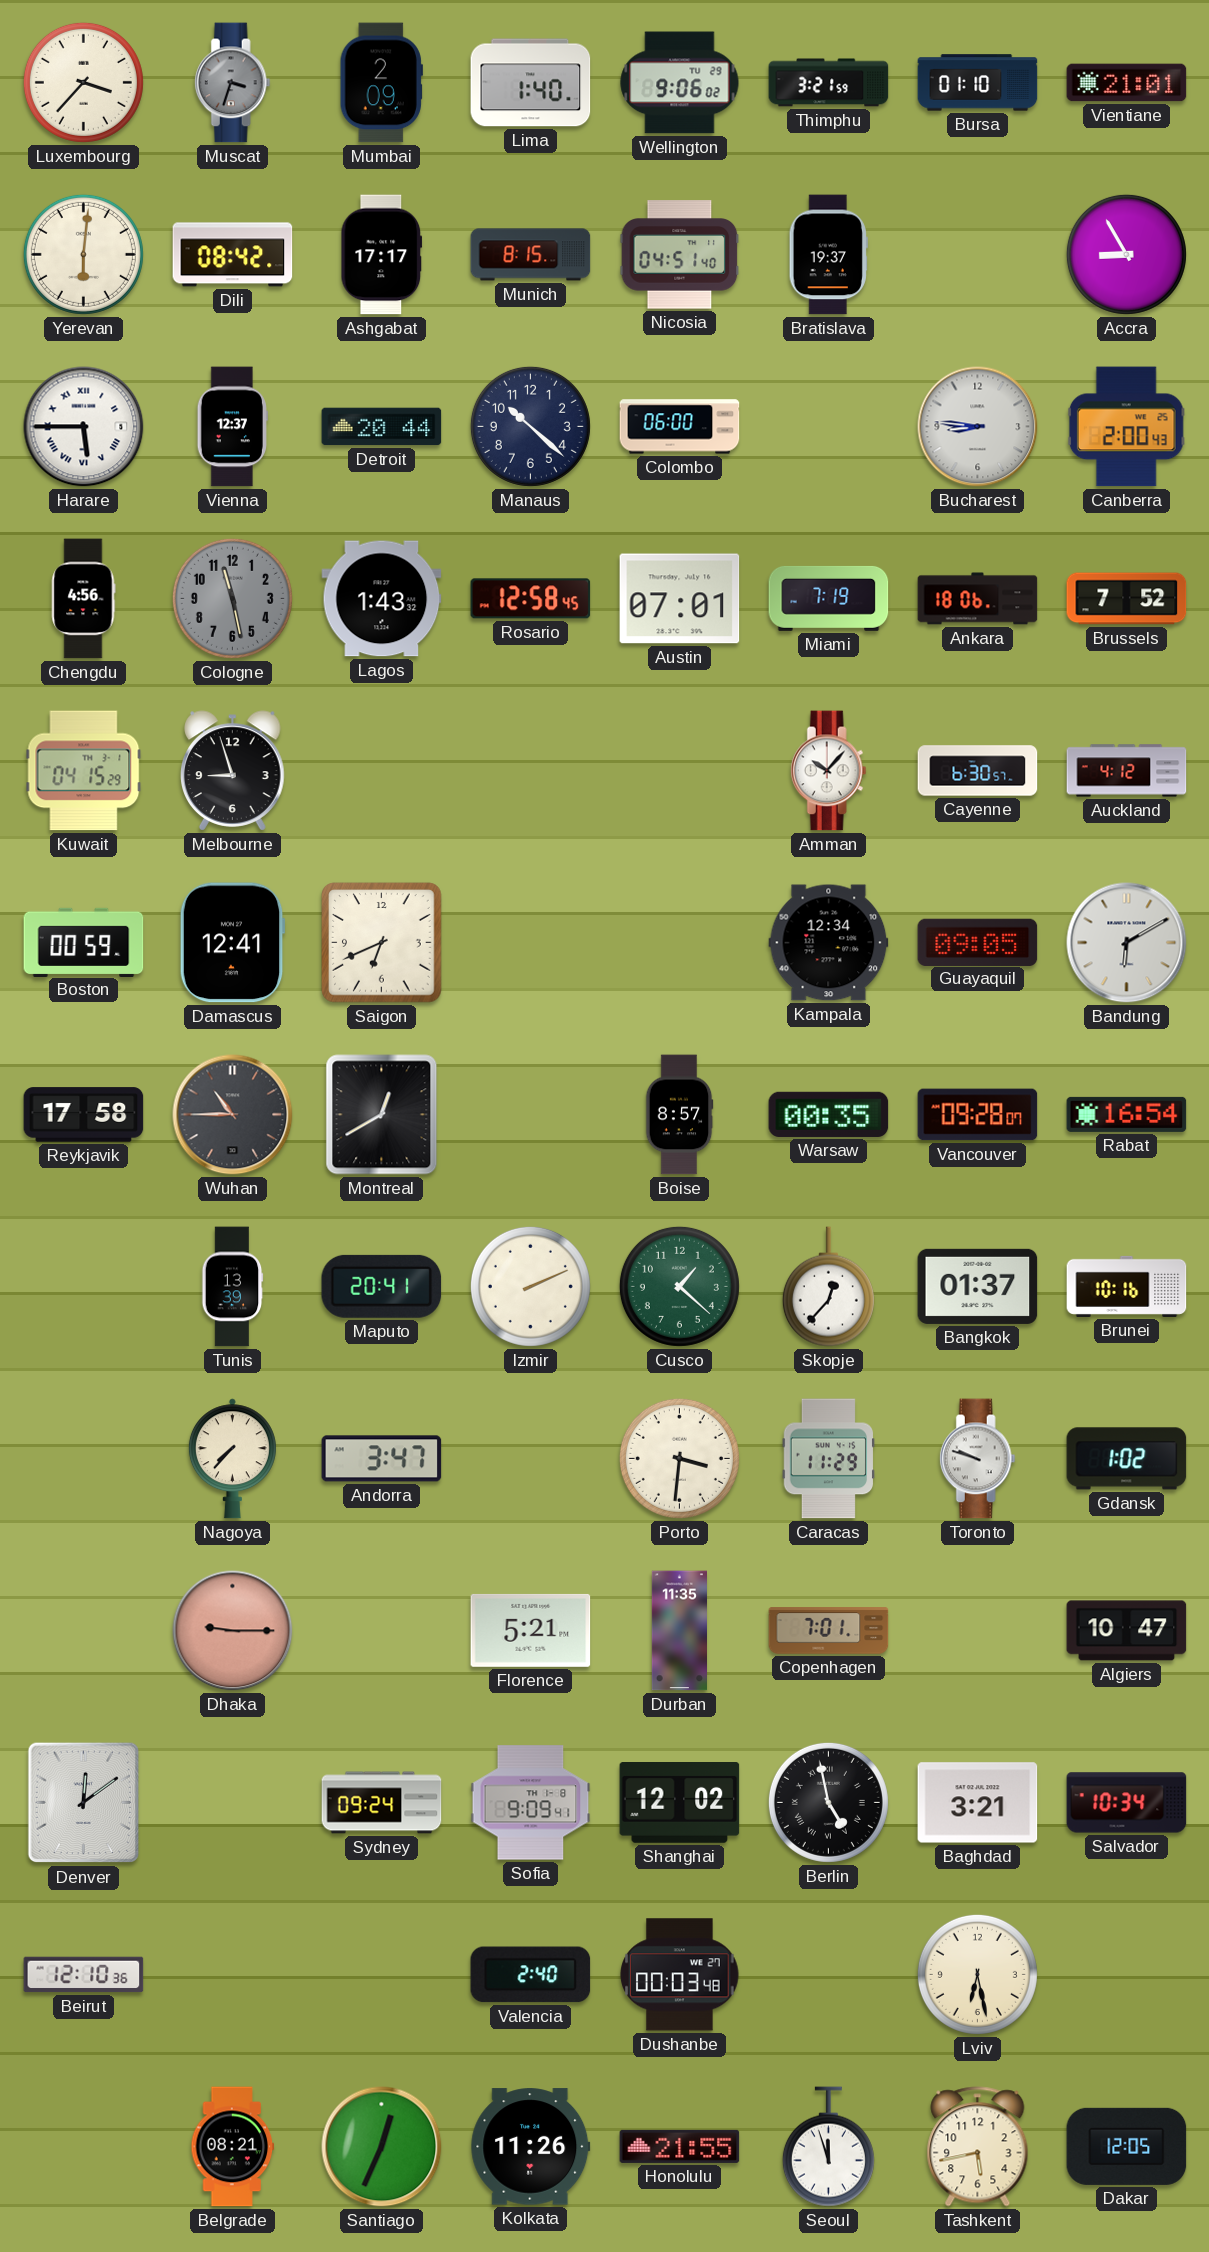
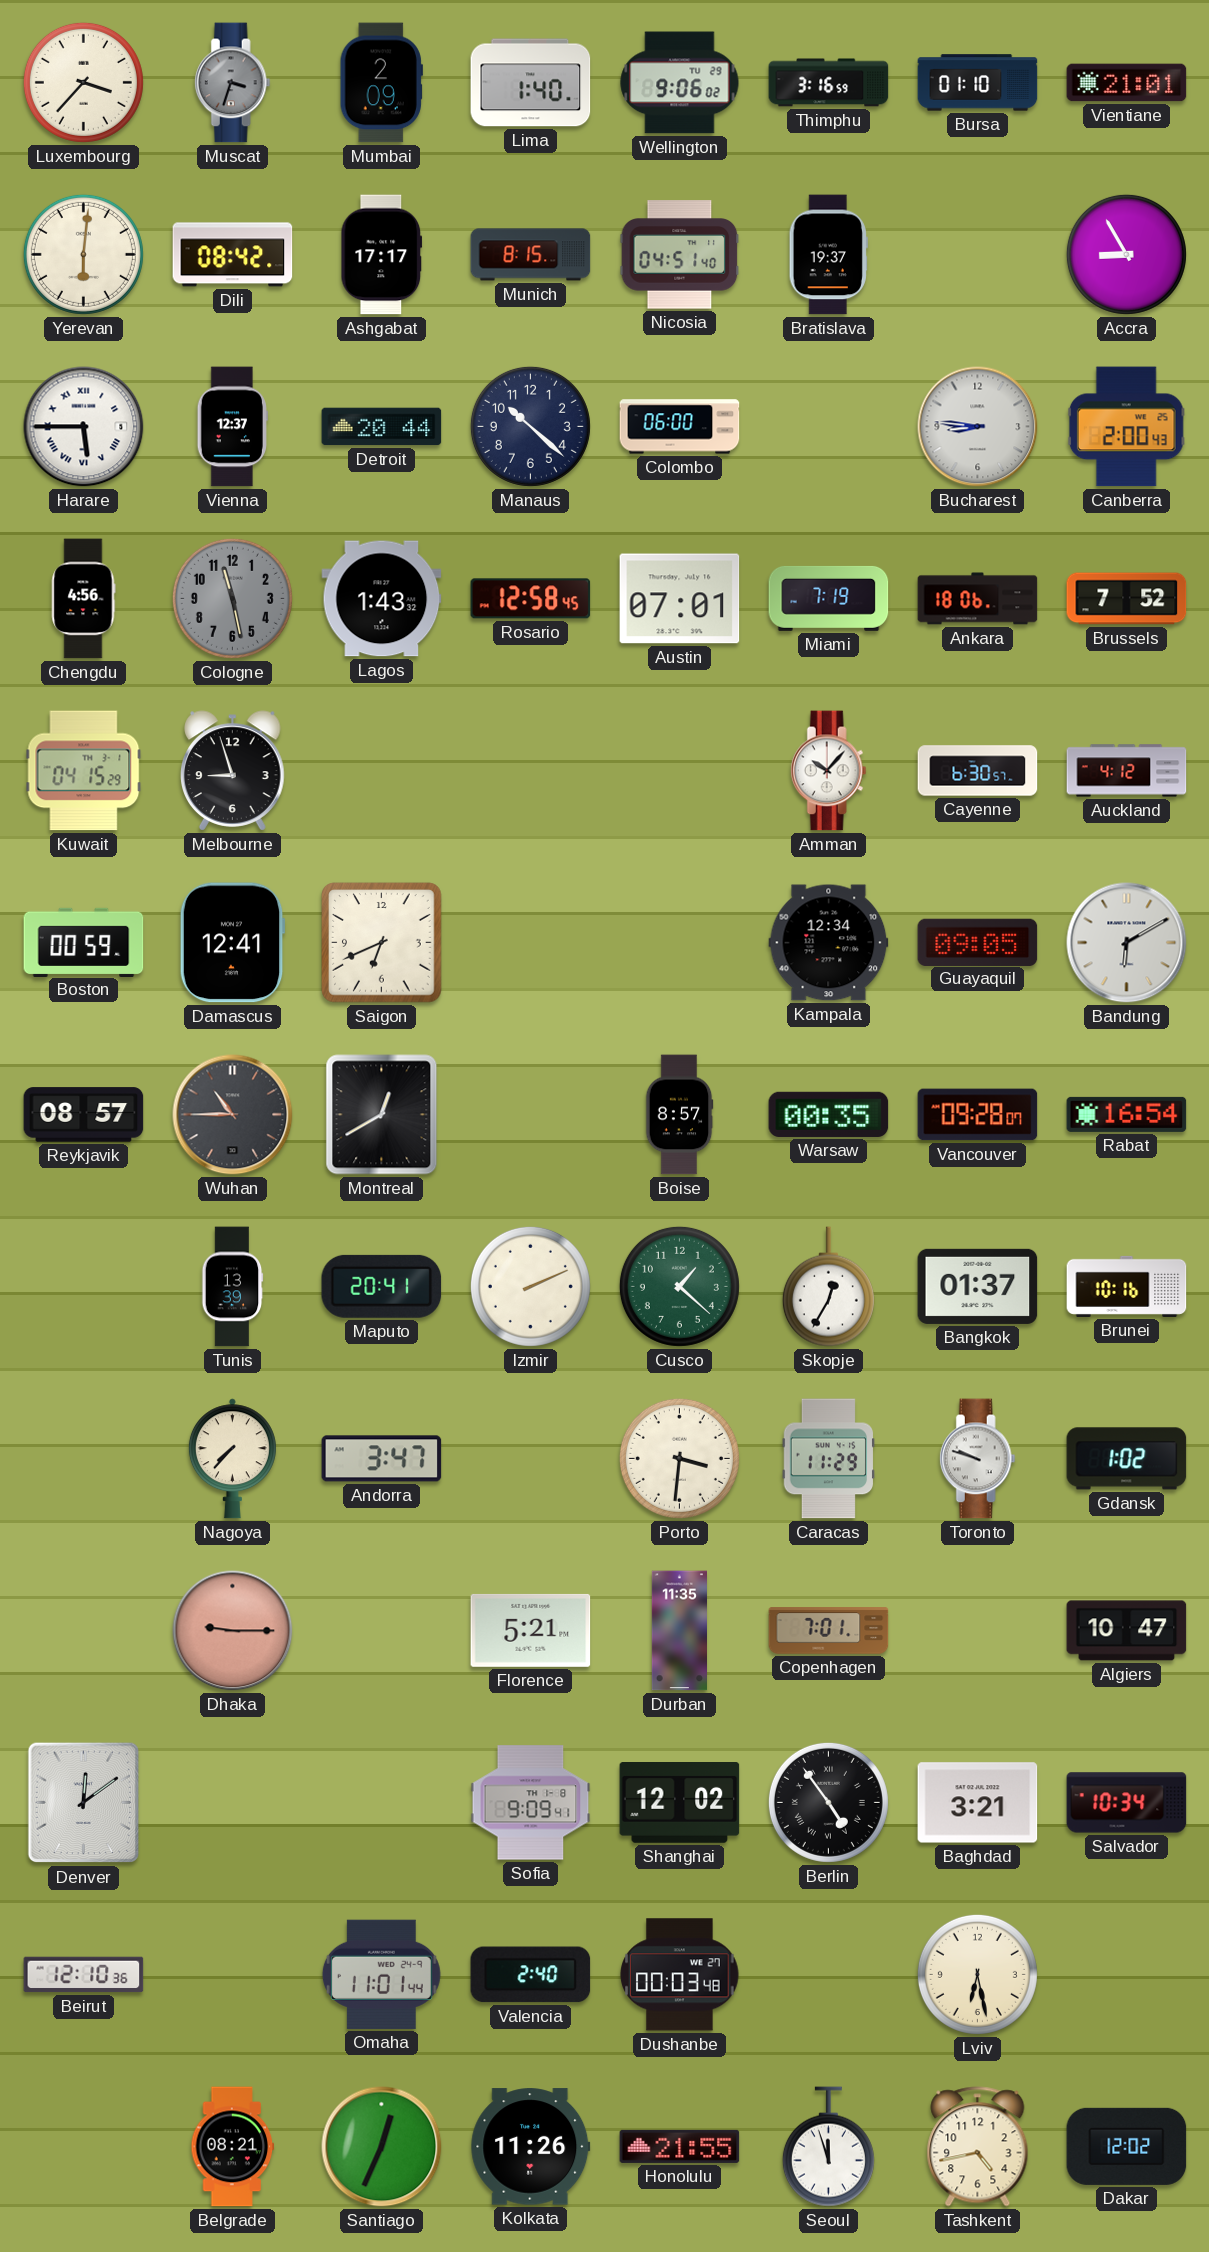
Thimphu: 3:21 -> 3:16
Reykjavik: 17:58 -> 08:57
Skopje: 12:37 -> 12:35
Sydney: 09:24 -> none
Berlin: 4:58 -> 4:54
Omaha: none -> 11:01
Tashkent: 5:43 -> 4:43
Dakar: 12:05 -> 12:02
